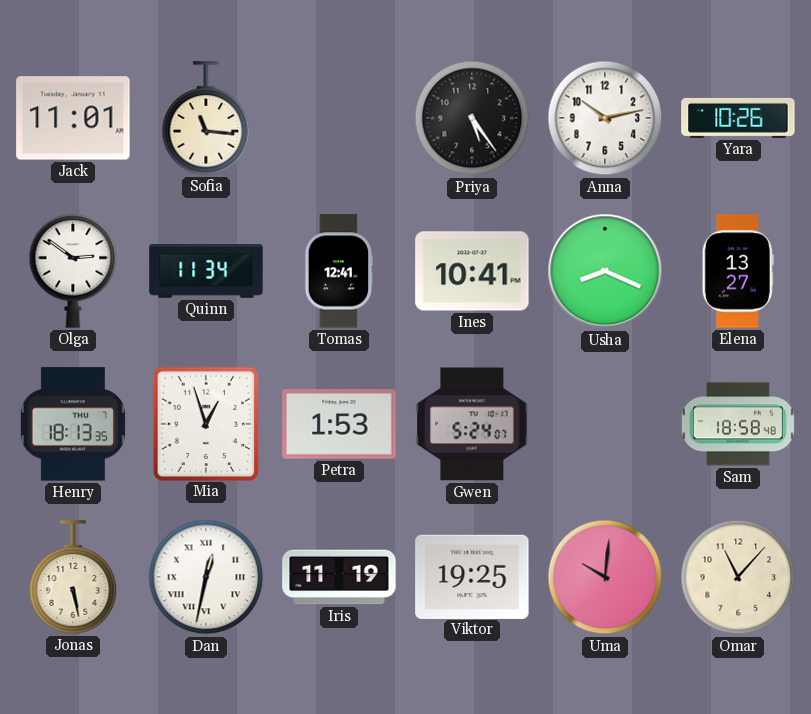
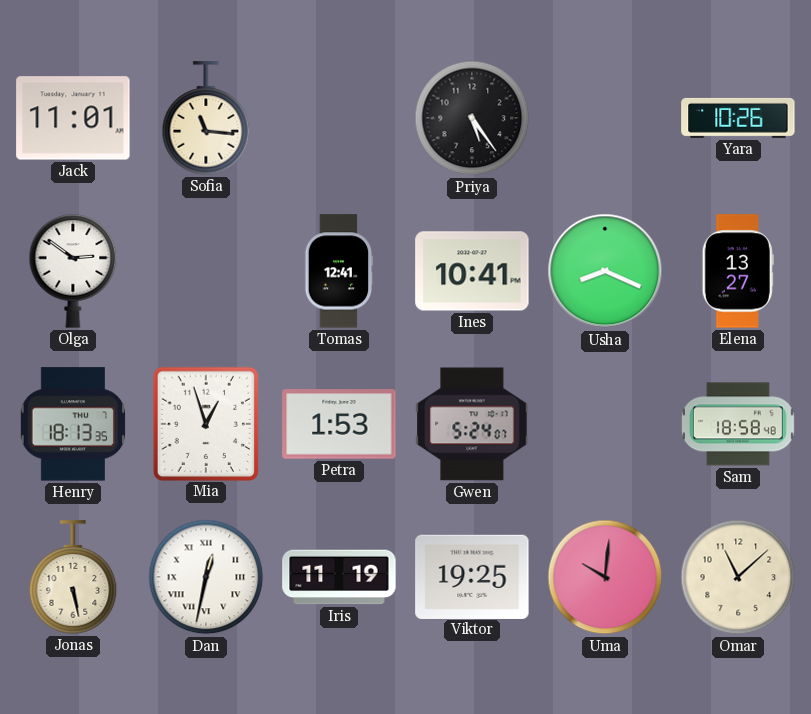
Anna: 10:13 -> none
Quinn: 11:34 -> none
Omar: 11:07 -> 11:08
